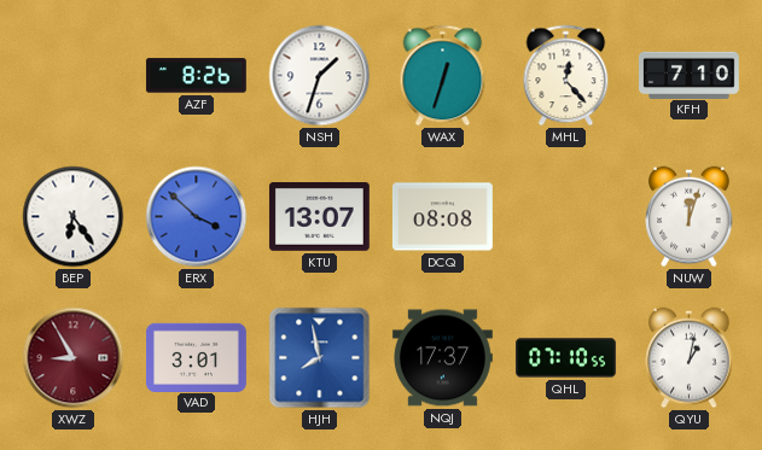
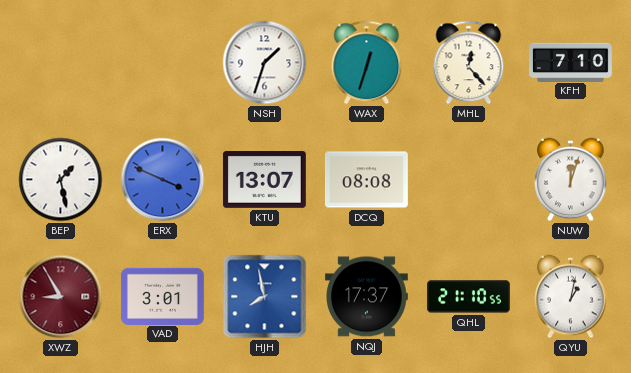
AZF: 8:26 -> none
BEP: 6:24 -> 1:28
ERX: 3:52 -> 3:49
QHL: 07:10 -> 21:10
